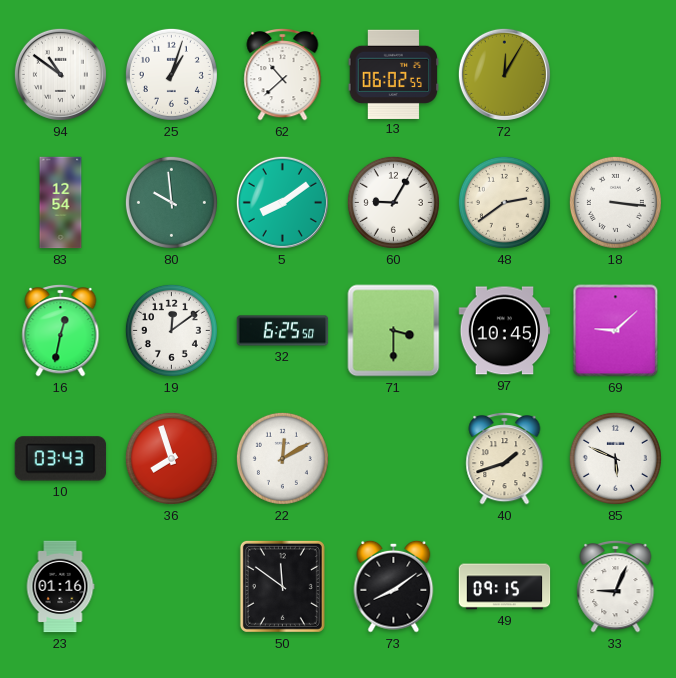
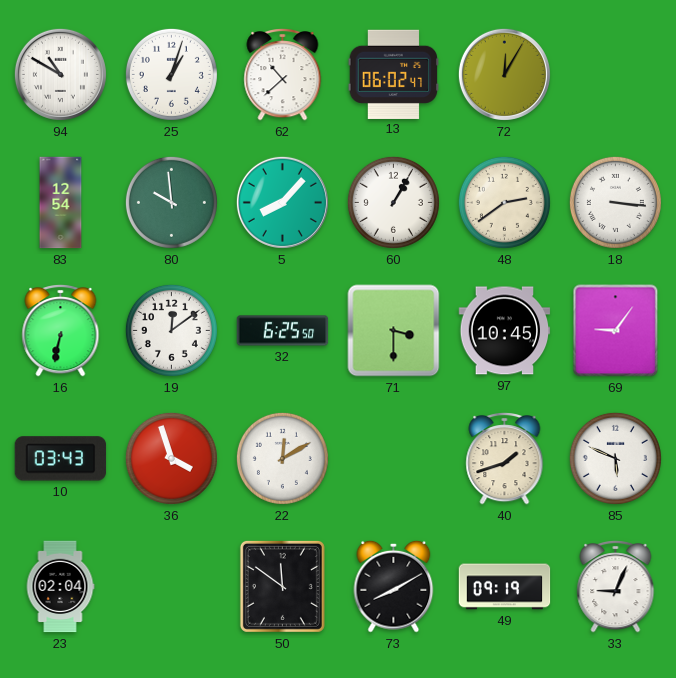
94: 10:51 -> 10:50
13: 06:02:55 -> 06:02:47
5: 8:09 -> 8:07
60: 9:05 -> 1:05
16: 12:32 -> 6:32
69: 9:08 -> 9:06
36: 7:57 -> 3:57
23: 01:16 -> 02:04
73: 8:09 -> 8:10
49: 09:15 -> 09:19
